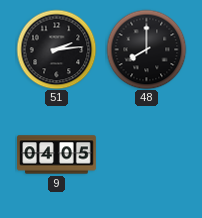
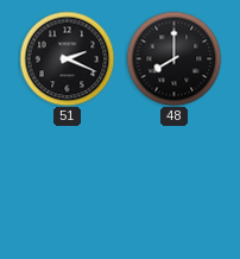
51: 2:14 -> 2:19
9: 04:05 -> none
